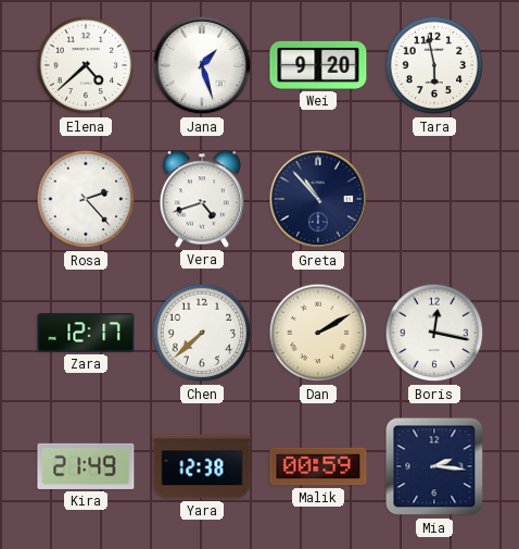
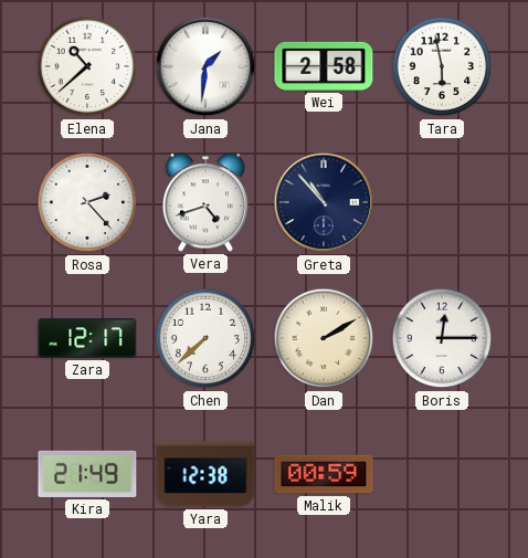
Elena: 4:38 -> 10:38
Jana: 1:27 -> 1:31
Wei: 9:20 -> 2:58
Boris: 12:17 -> 12:15
Mia: 2:16 -> none
